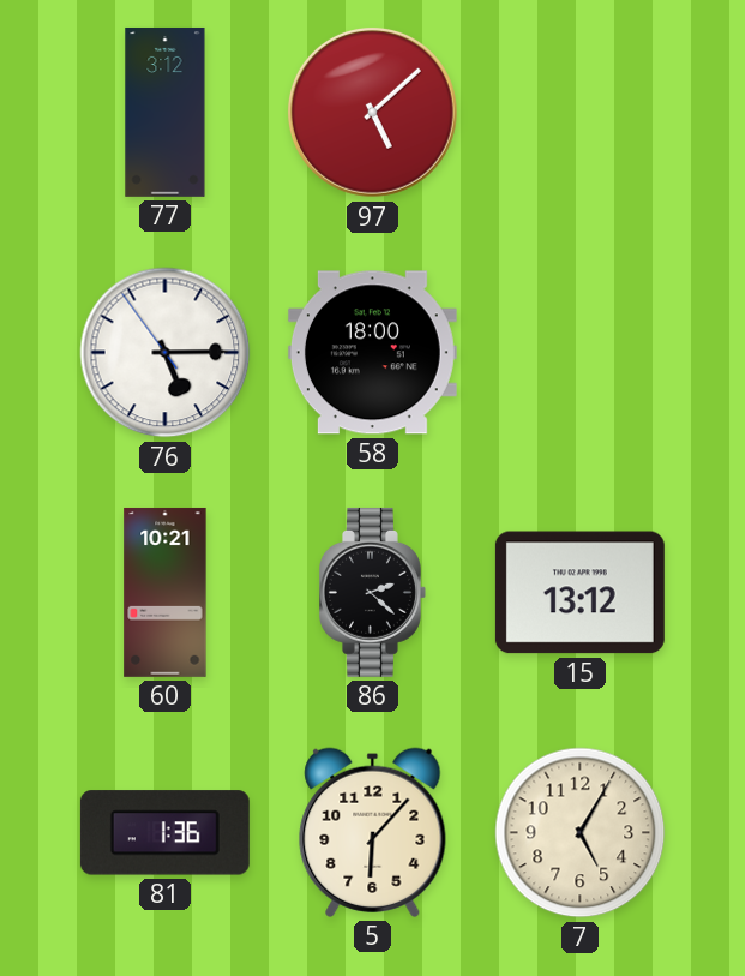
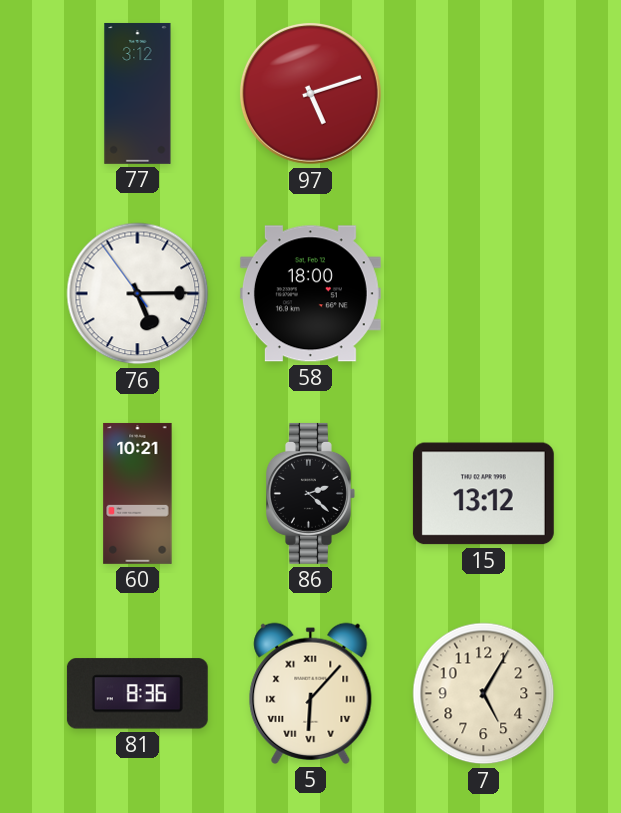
97: 5:08 -> 5:12
81: 1:36 -> 8:36
5 numerals: Arabic -> Roman
